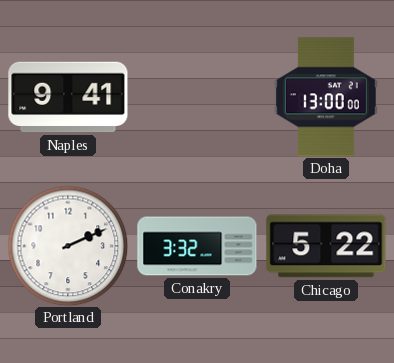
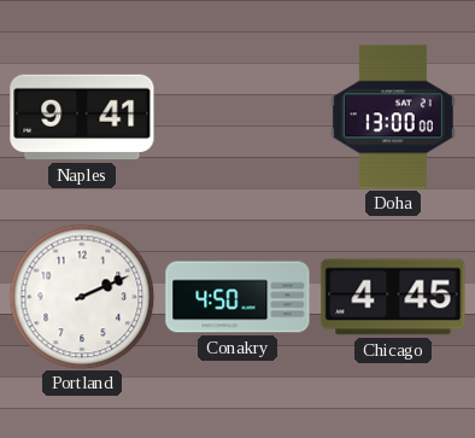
Conakry: 3:32 -> 4:50
Chicago: 5:22 -> 4:45
